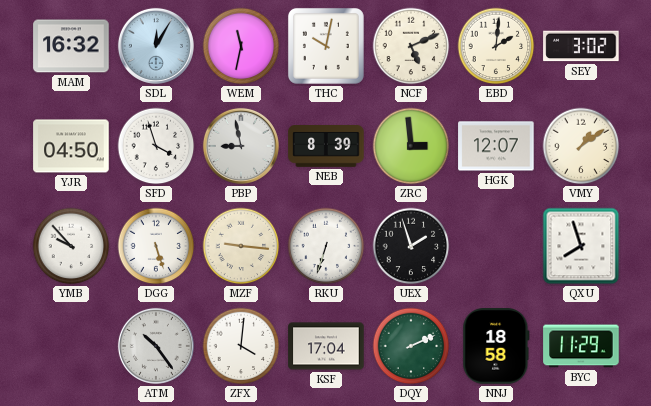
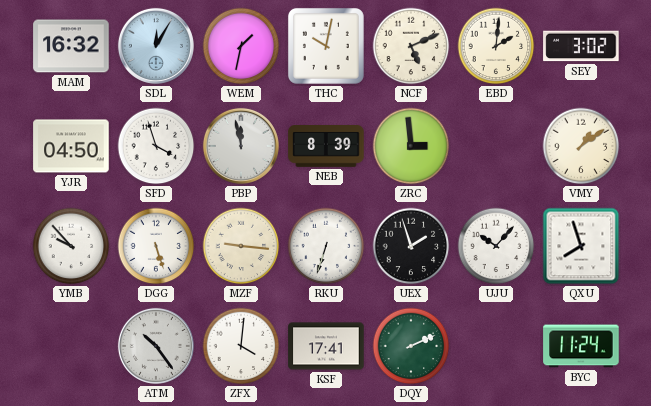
WEM: 11:32 -> 1:32
PBP: 8:58 -> 11:58
HGK: 12:07 -> none
UJU: none -> 10:07
KSF: 17:04 -> 17:41
NNJ: 18:58 -> none
BYC: 11:29 -> 11:24
